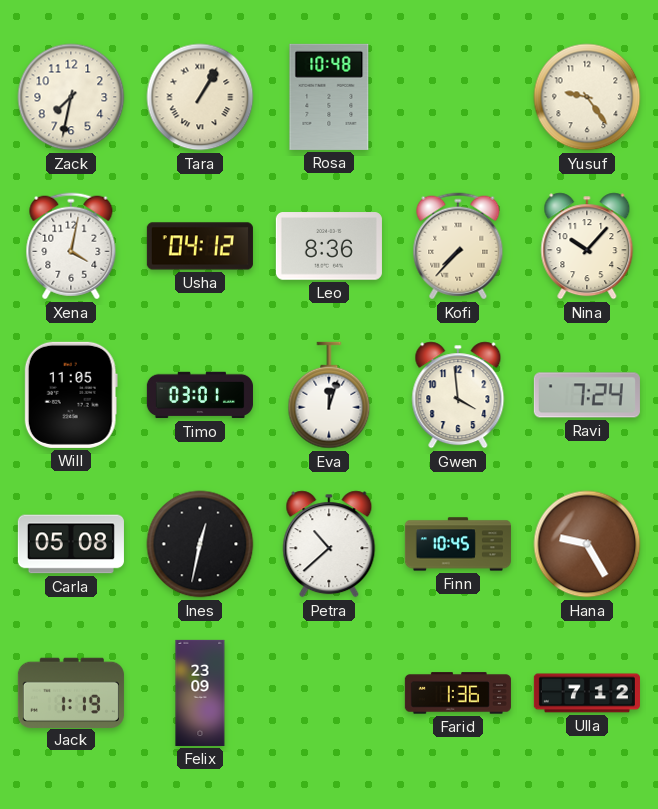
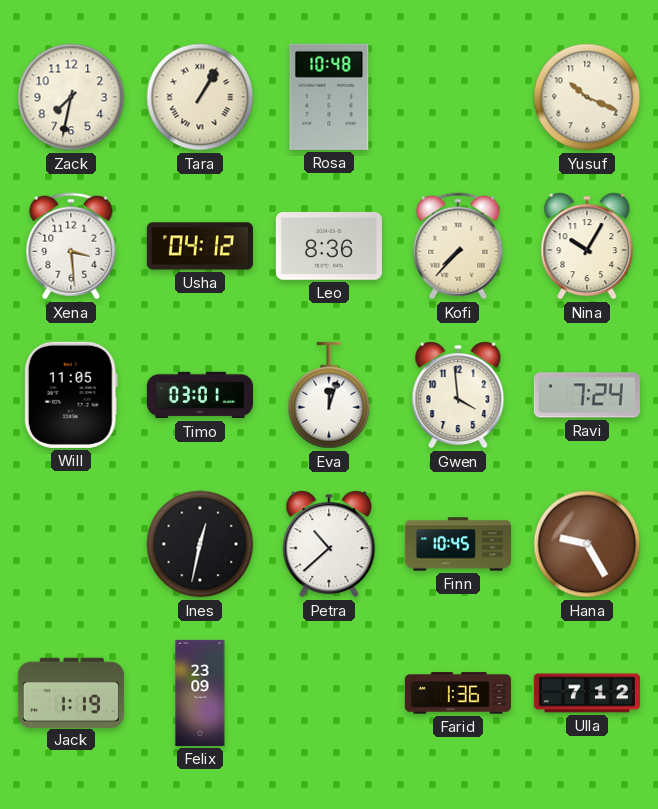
Yusuf: 9:24 -> 10:19
Xena: 4:02 -> 3:29
Nina: 10:07 -> 10:05
Carla: 05:08 -> none
